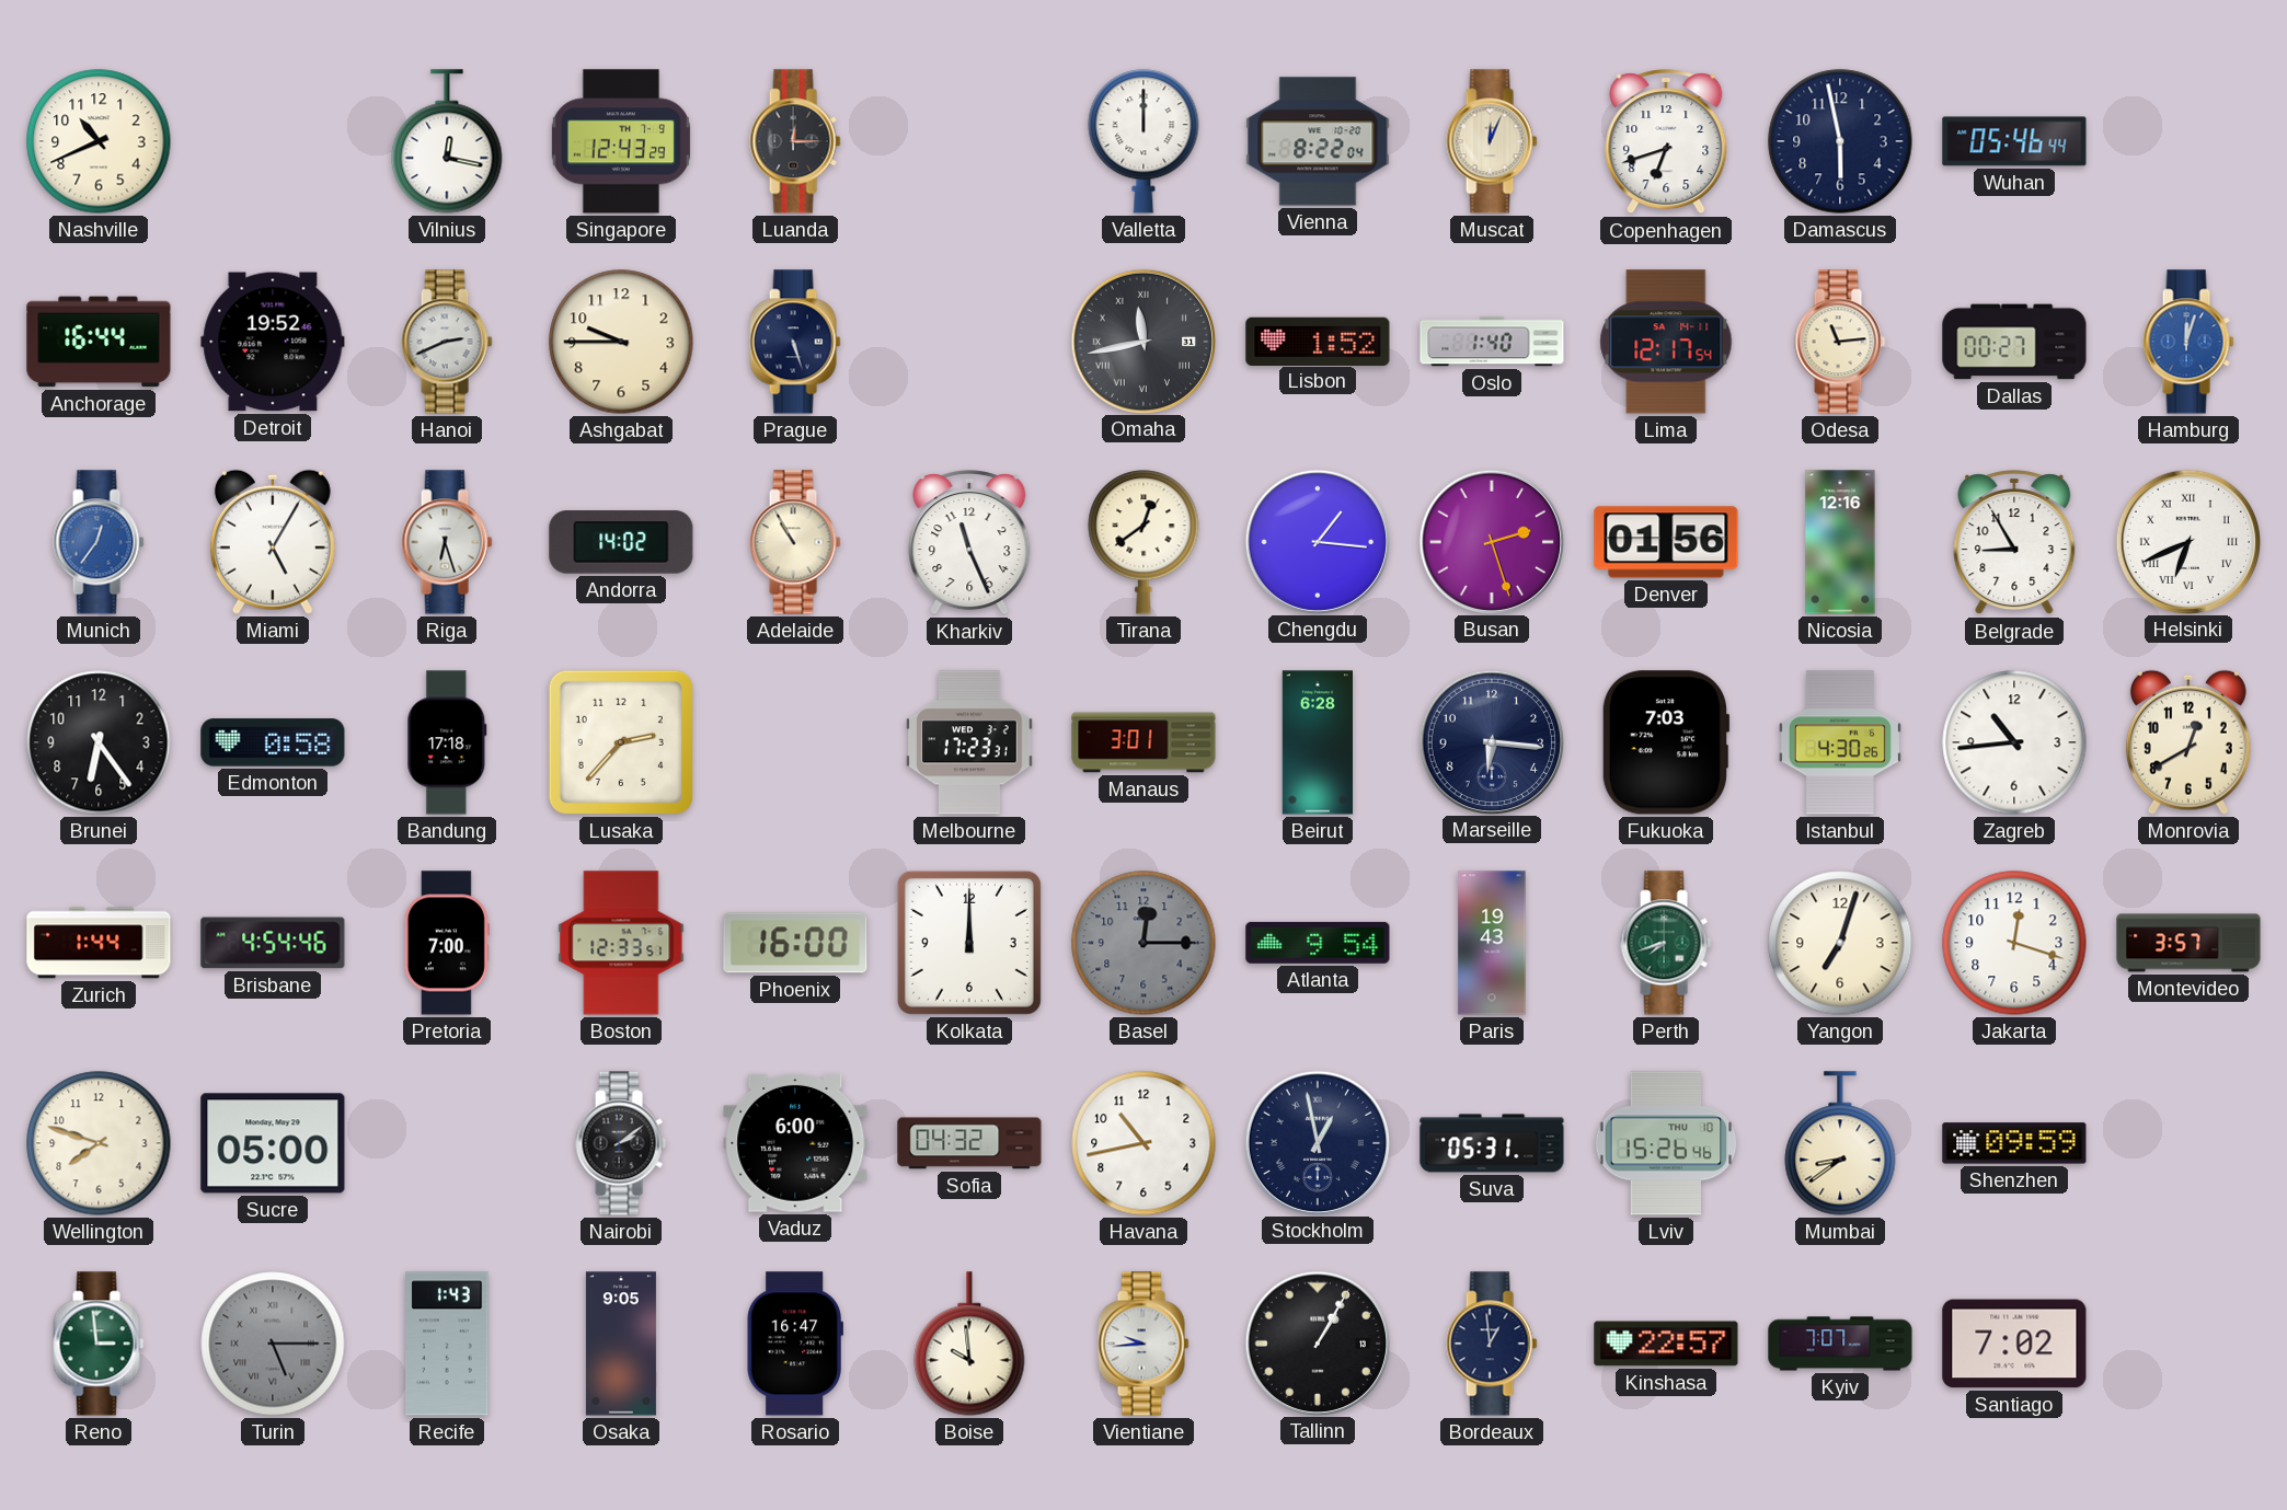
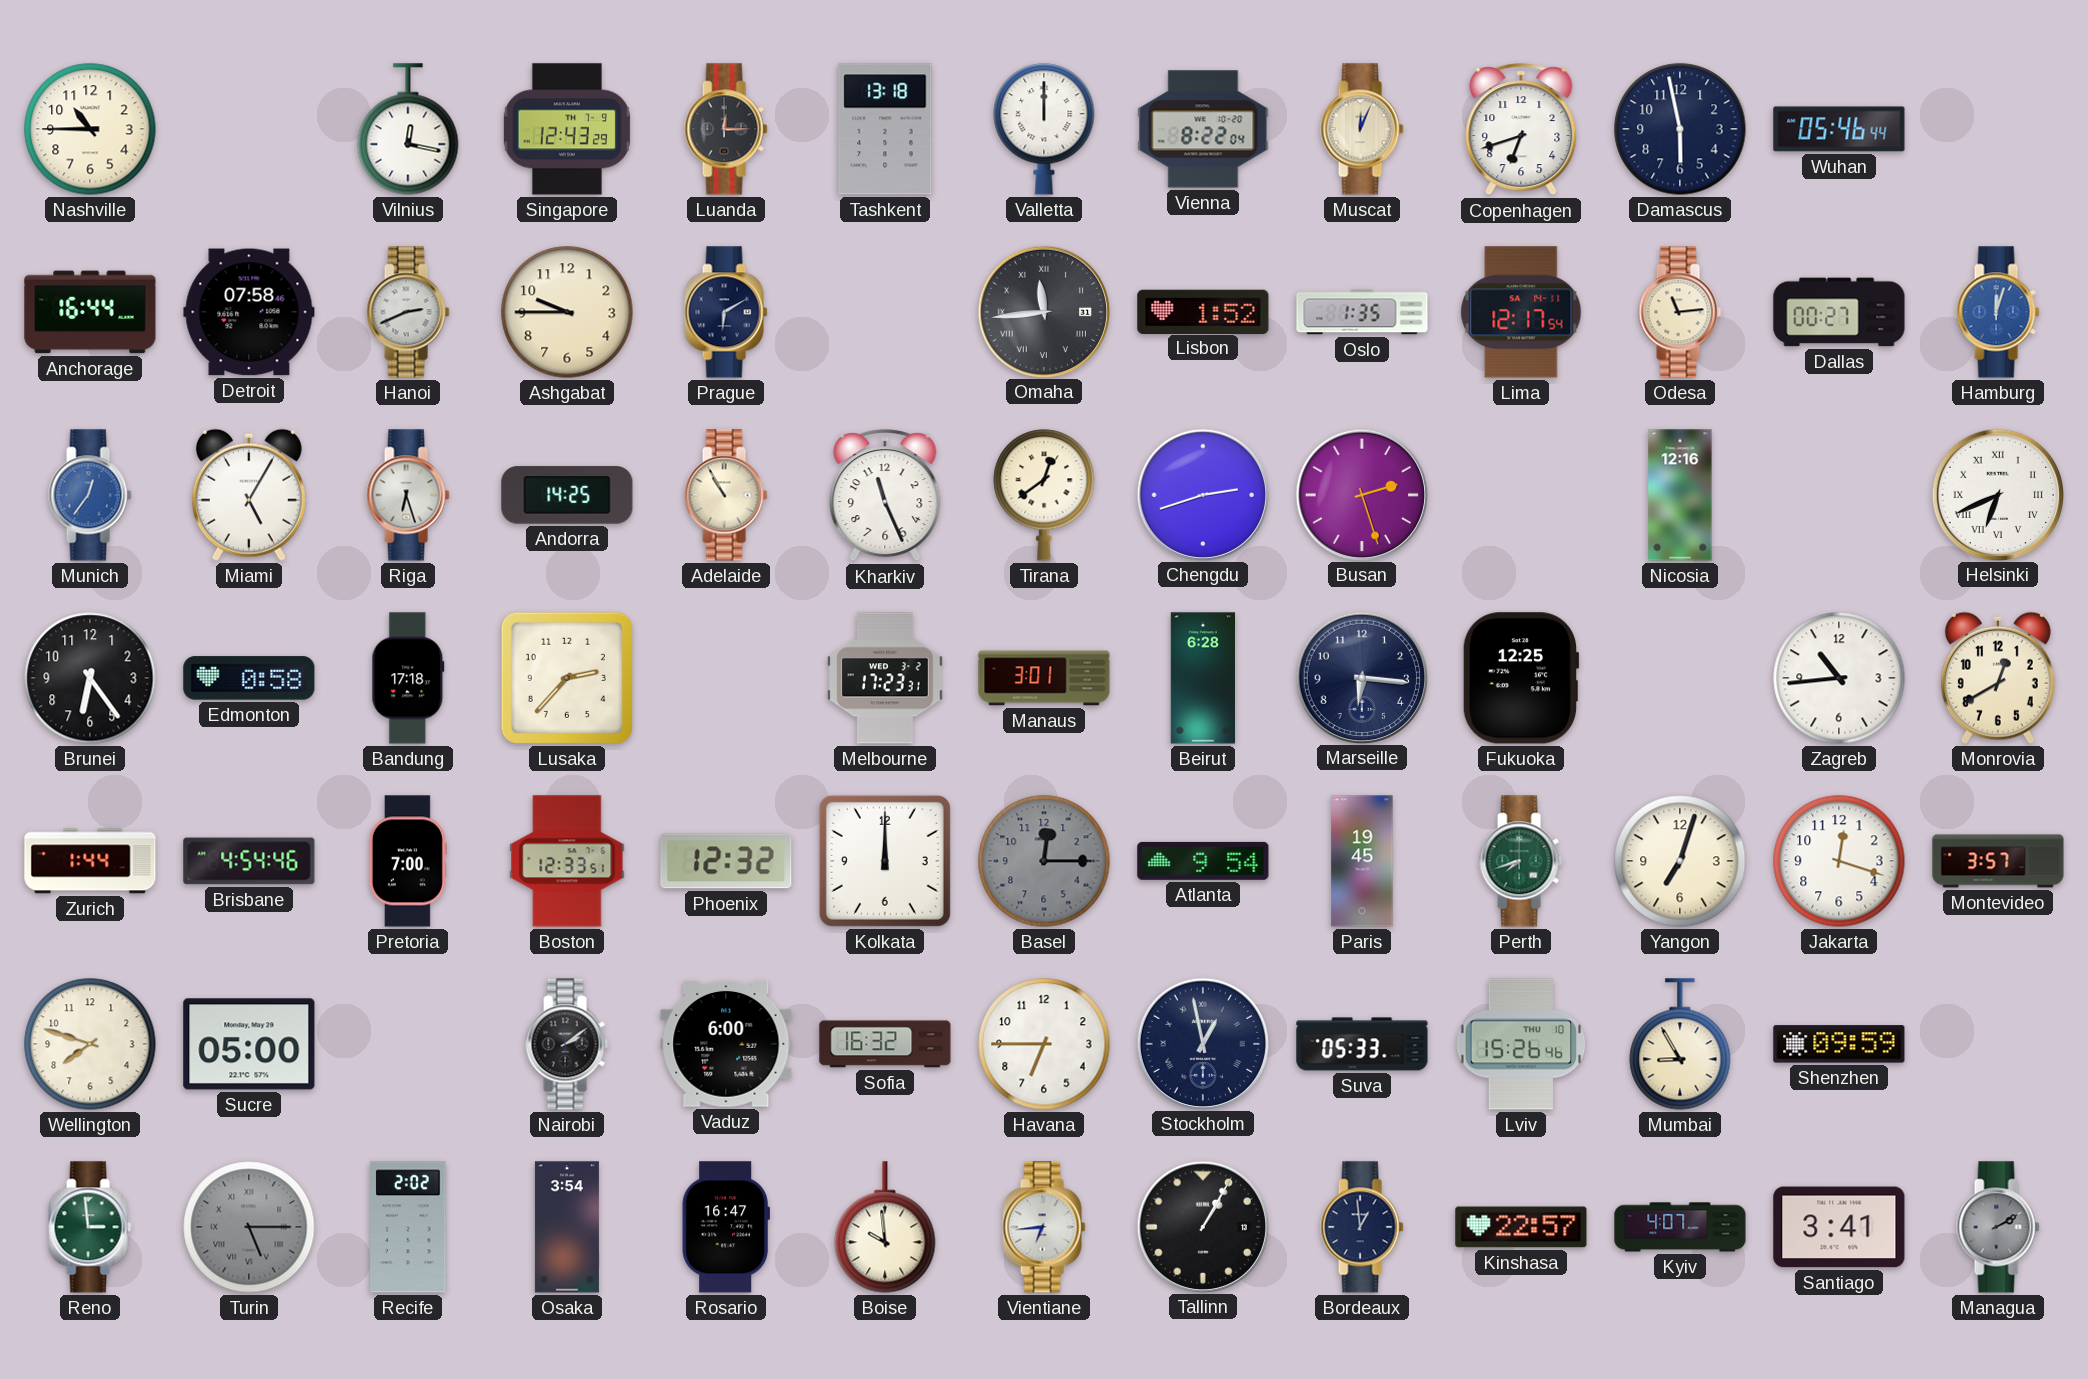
Nashville: 10:41 -> 10:45
Tashkent: none -> 13:18
Detroit: 19:52 -> 07:58
Prague: 5:27 -> 6:10
Omaha: 11:43 -> 11:44
Oslo: 1:40 -> 1:35
Andorra: 14:02 -> 14:25
Chengdu: 1:16 -> 2:42
Denver: 01:56 -> none
Belgrade: 8:55 -> none
Fukuoka: 7:03 -> 12:25
Istanbul: 4:30 -> none
Phoenix: 16:00 -> 12:32
Paris: 19:43 -> 19:45
Sofia: 04:32 -> 16:32
Havana: 10:43 -> 6:45
Suva: 05:31 -> 05:33
Mumbai: 8:39 -> 8:55
Recife: 1:43 -> 2:02
Osaka: 9:05 -> 3:54
Vientiane: 9:44 -> 6:44
Kyiv: 7:07 -> 4:07
Santiago: 7:02 -> 3:41
Managua: none -> 2:10
